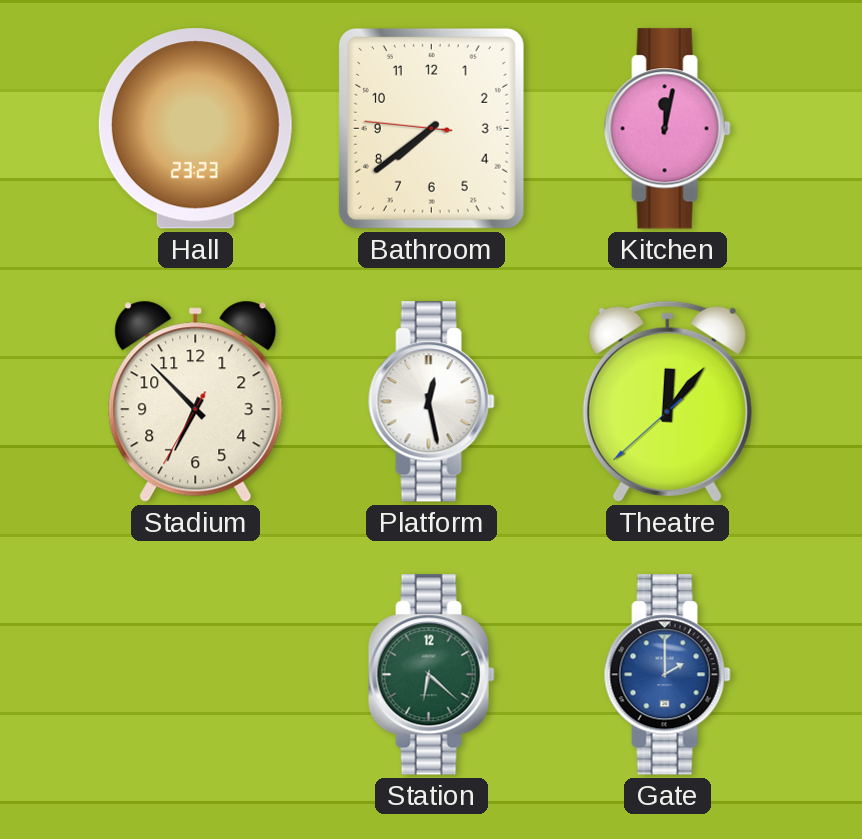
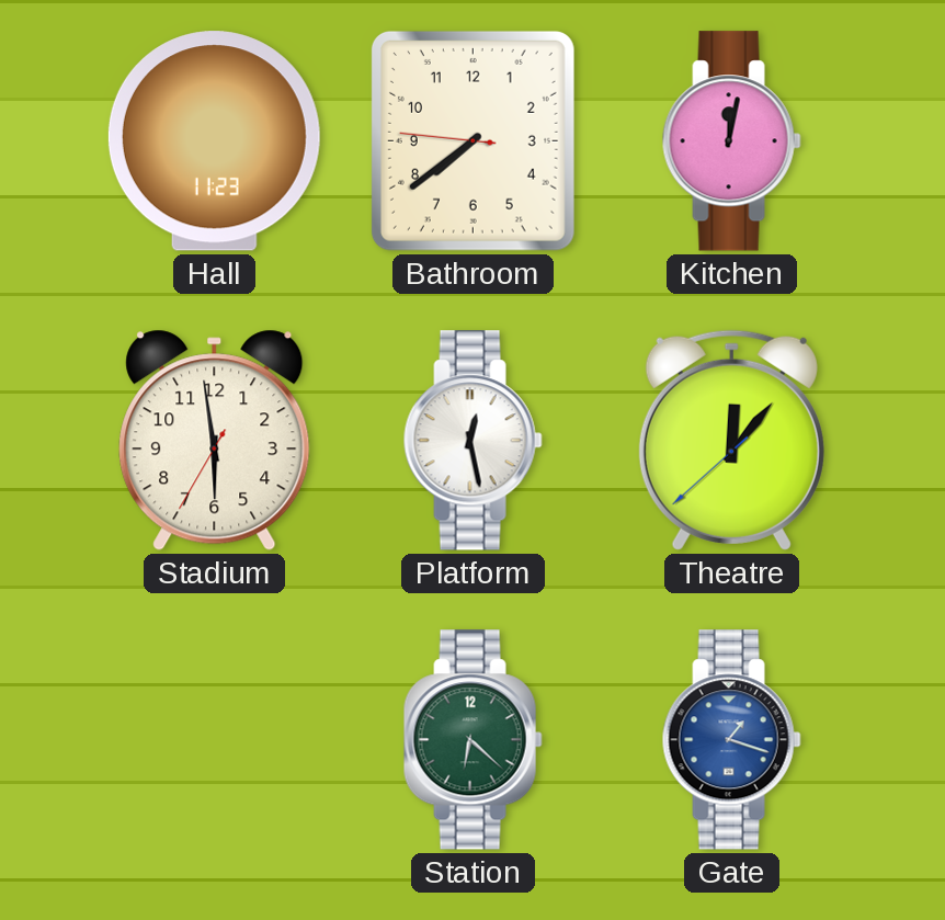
Hall: 23:23 -> 11:23
Stadium: 6:52 -> 5:58
Gate: 2:00 -> 1:18
